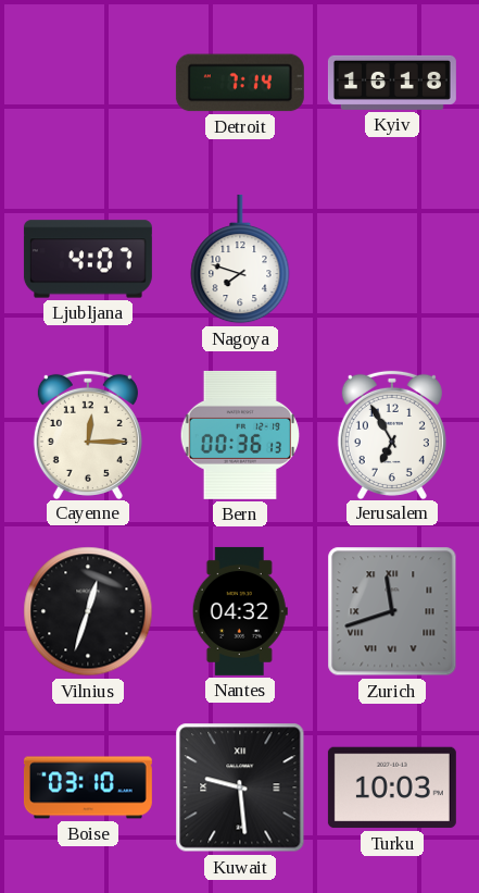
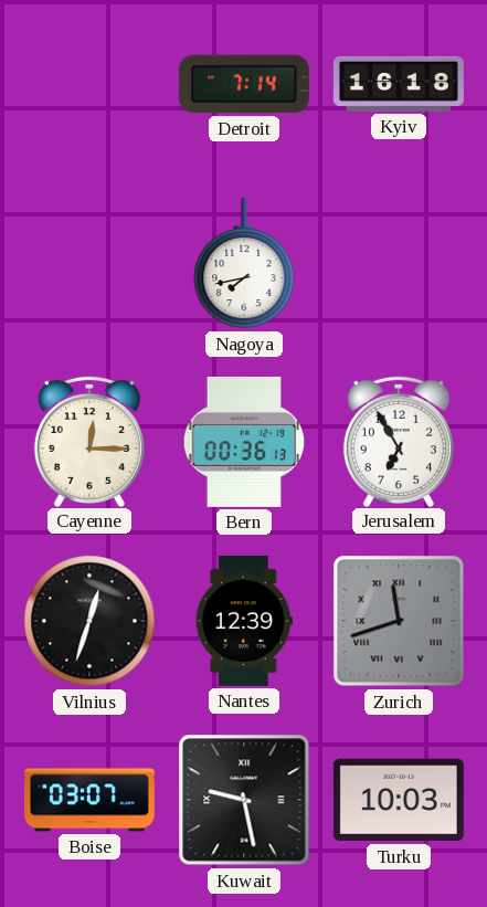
Ljubljana: 4:07 -> none
Nagoya: 7:48 -> 7:43
Nantes: 04:32 -> 12:39
Boise: 03:10 -> 03:07
Kuwait: 9:29 -> 9:28
